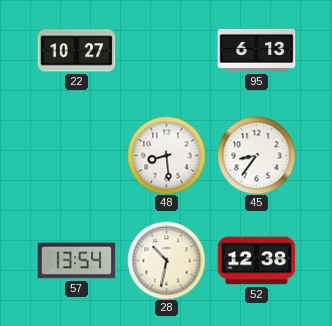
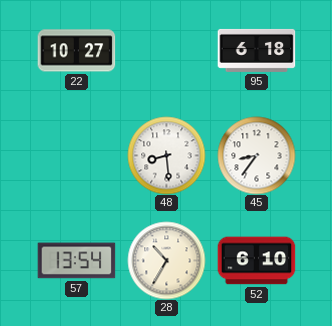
95: 6:13 -> 6:18
28: 10:32 -> 10:35
52: 12:38 -> 6:10
